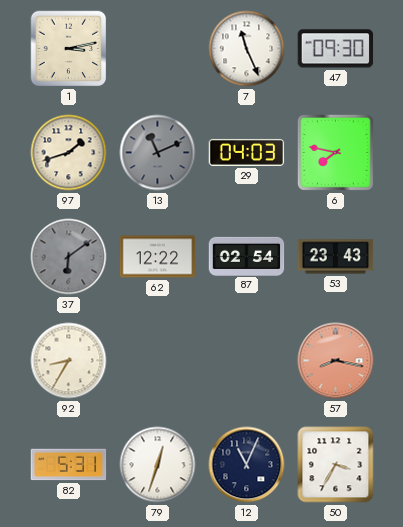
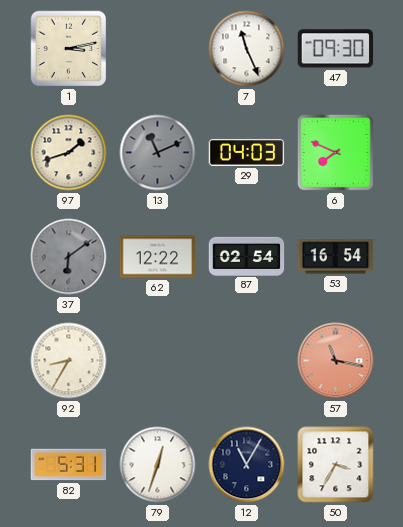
6: 7:47 -> 7:49
53: 23:43 -> 16:54
57: 8:17 -> 11:17
12: 11:04 -> 11:05
